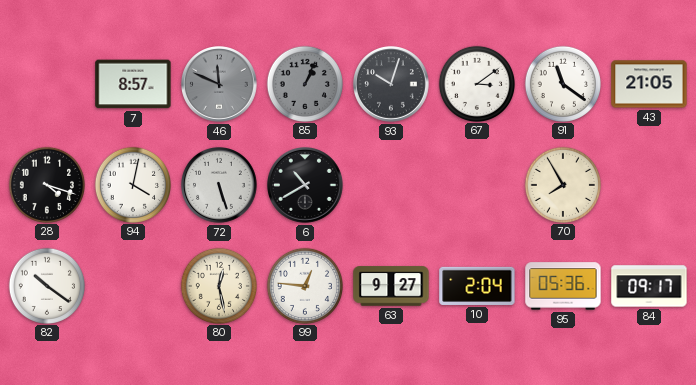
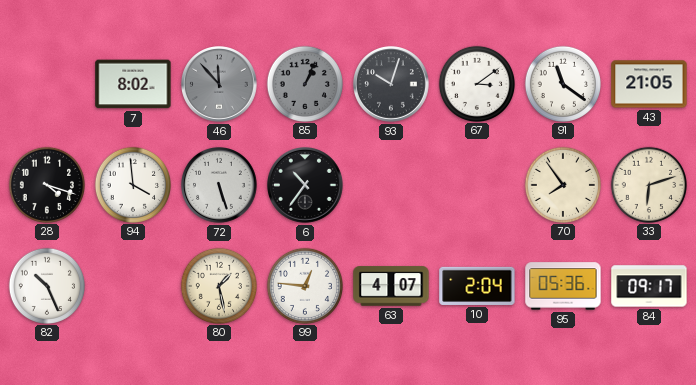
7: 8:57 -> 8:02
46: 11:49 -> 11:53
94: 4:02 -> 3:59
6: 10:40 -> 10:36
70: 7:55 -> 7:54
33: none -> 6:12
82: 10:21 -> 10:26
80: 12:28 -> 1:28
63: 9:27 -> 4:07
